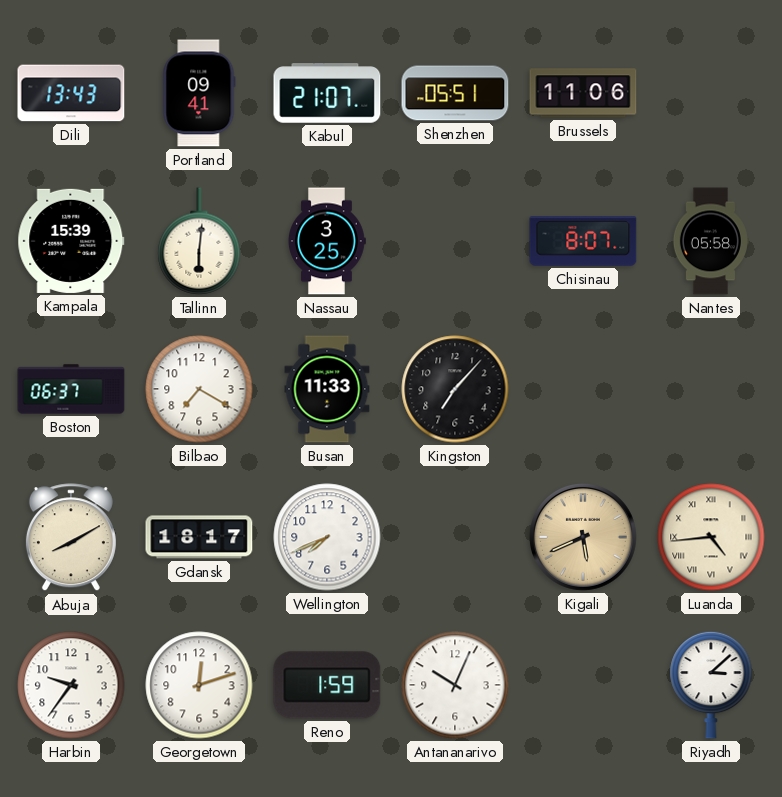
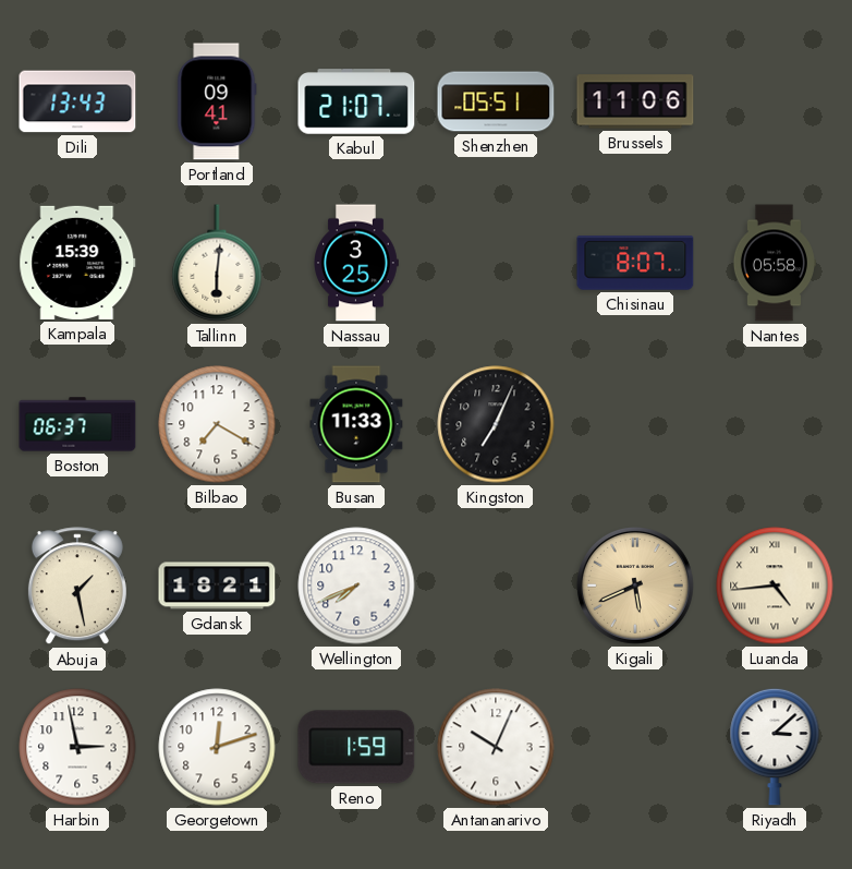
Kingston: 7:07 -> 7:04
Abuja: 8:10 -> 1:28
Gdansk: 18:17 -> 18:21
Harbin: 9:36 -> 2:58
